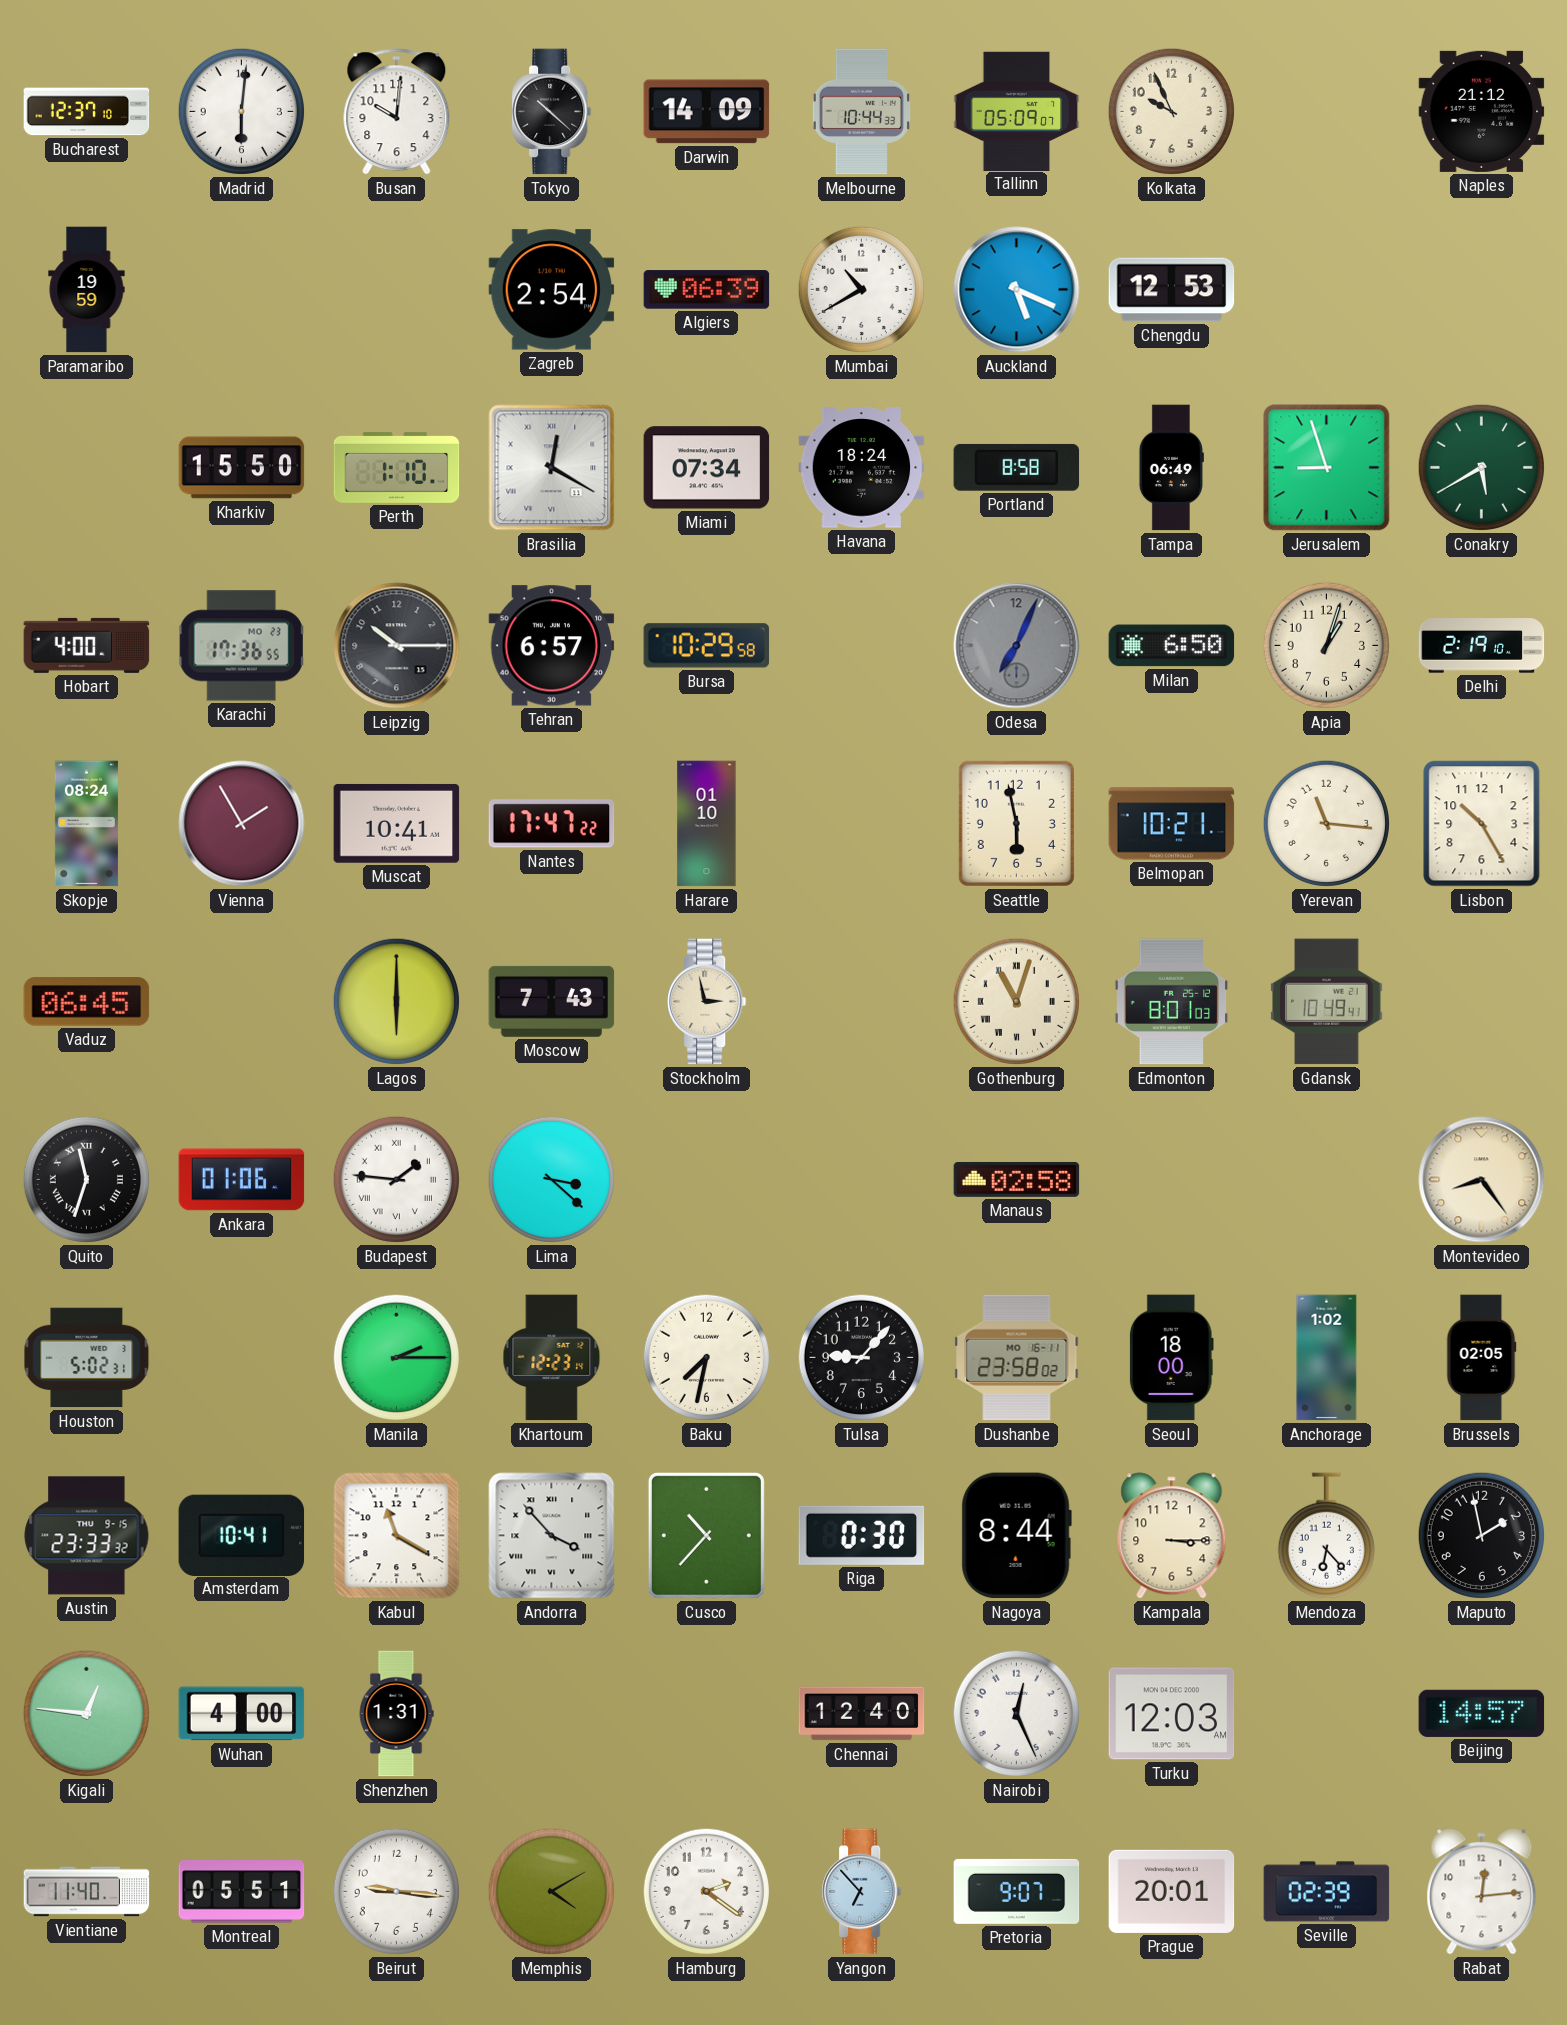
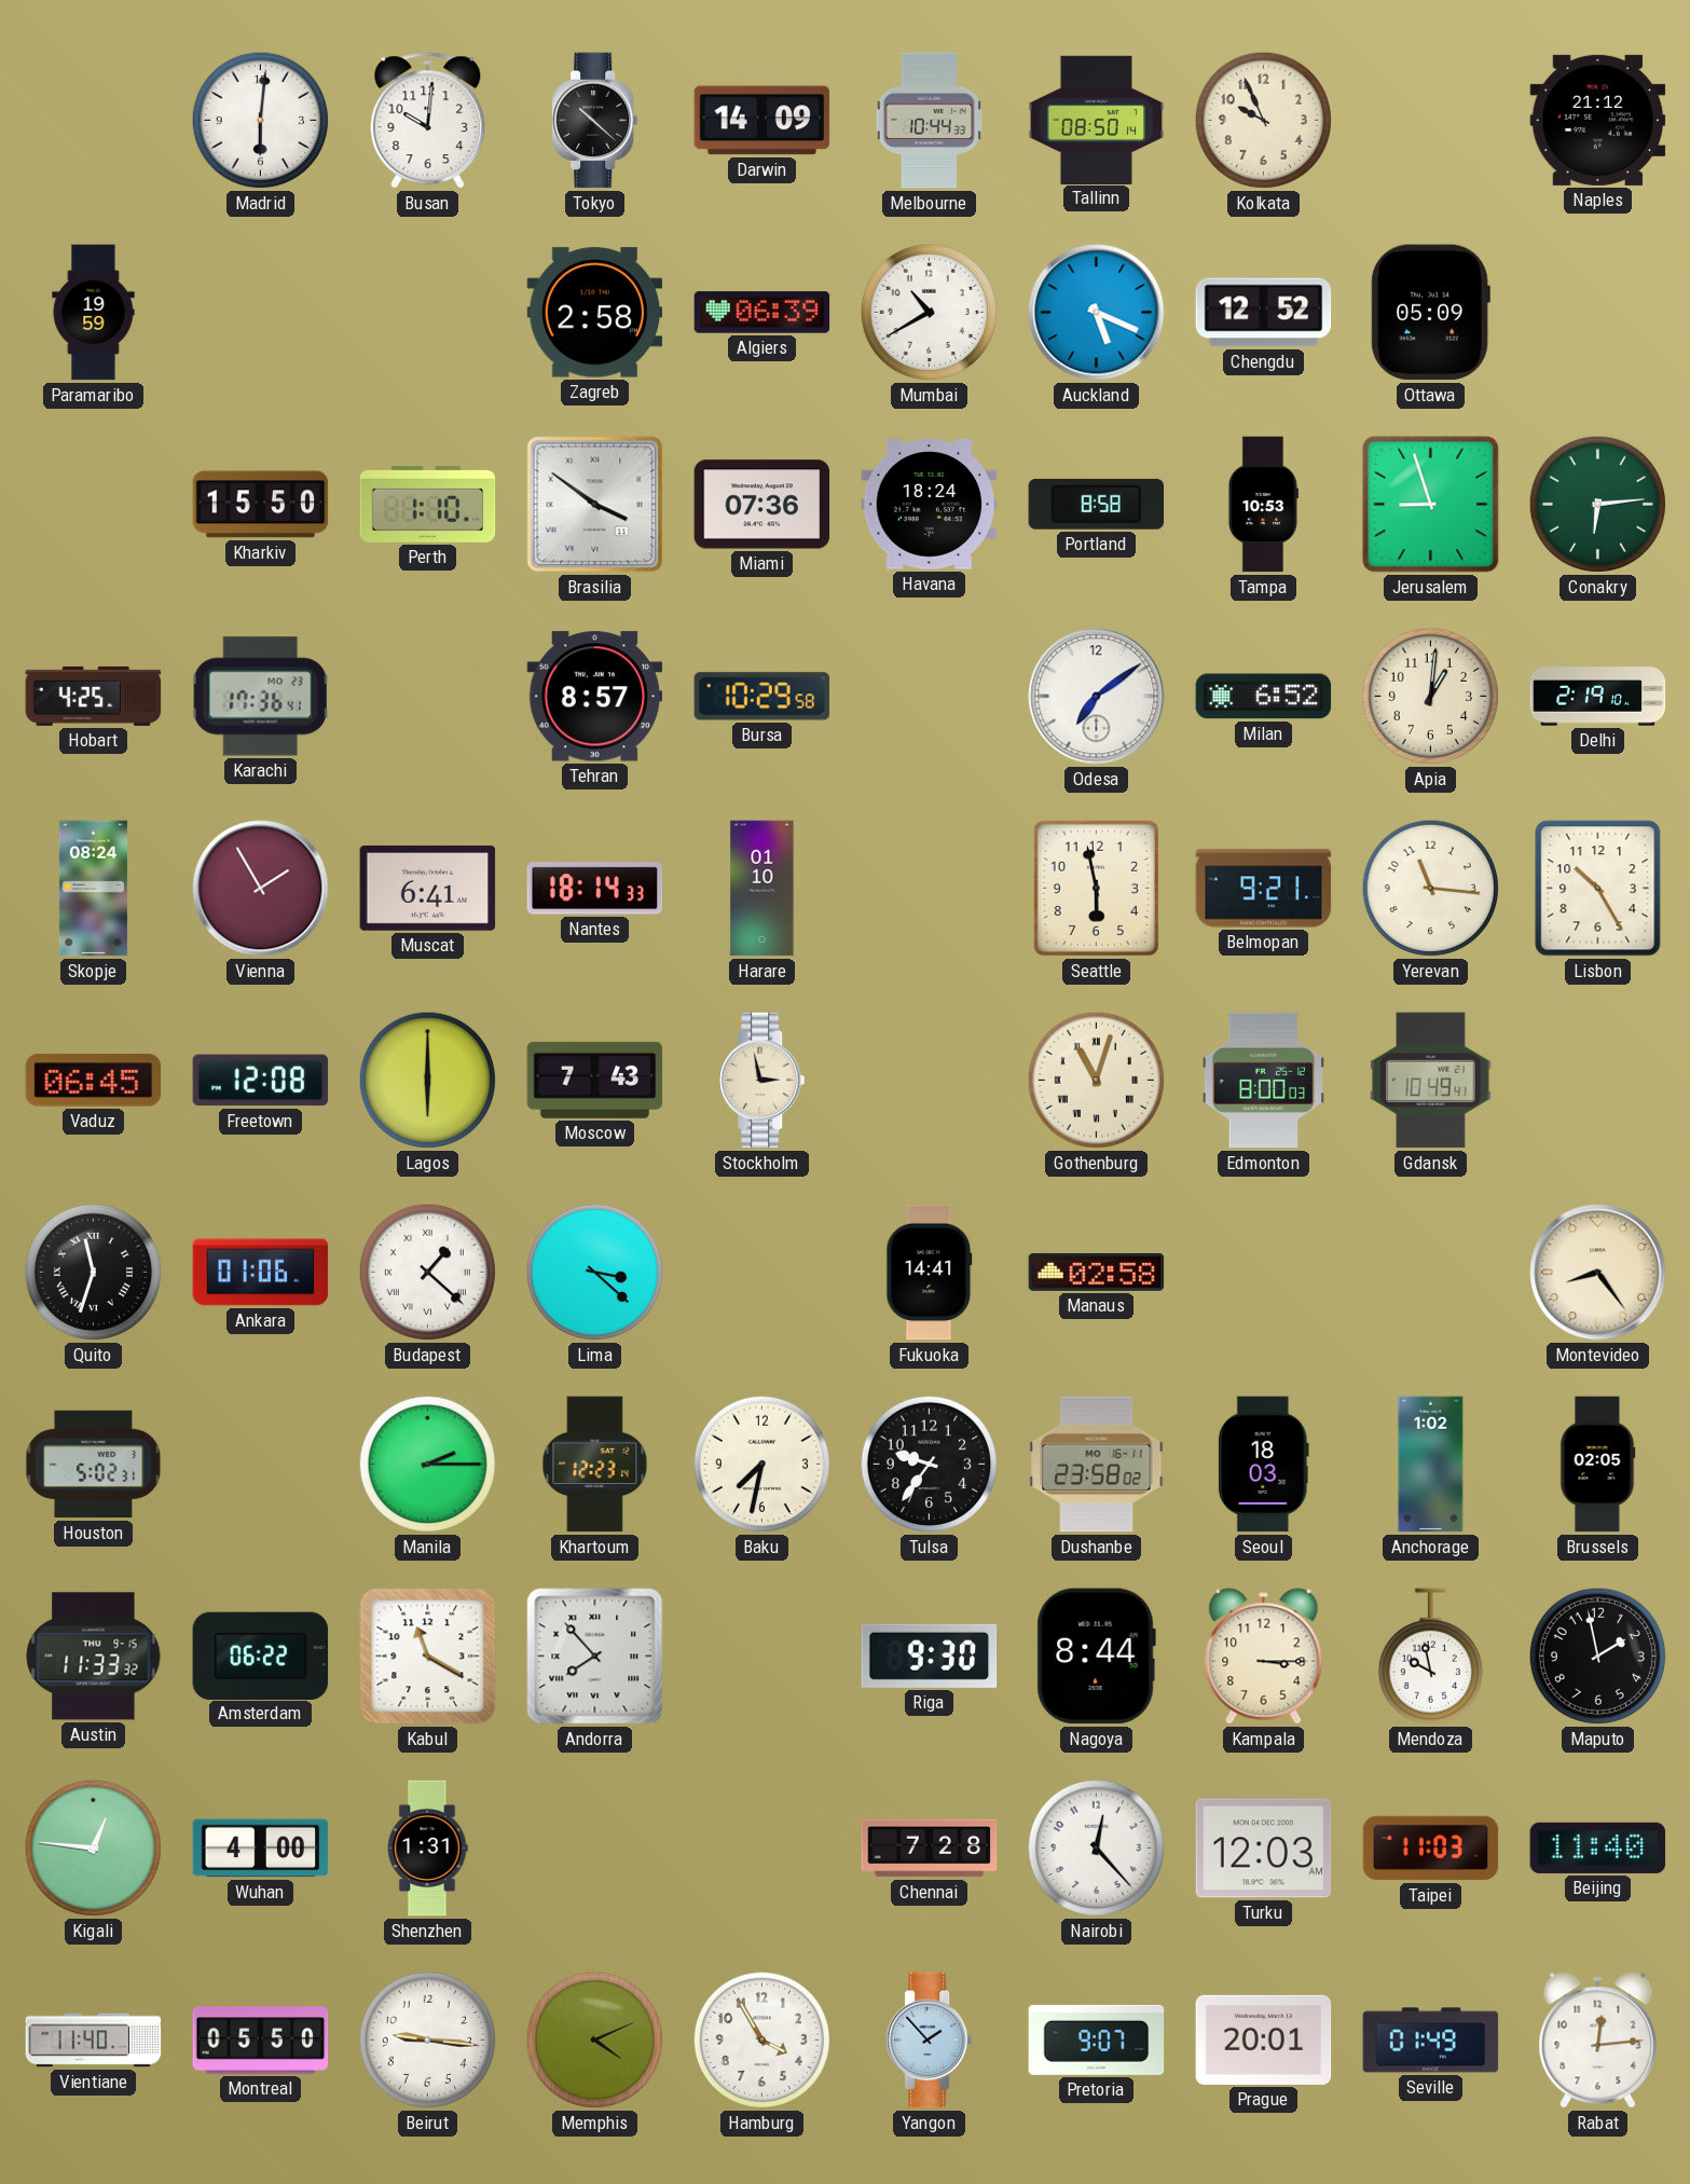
Bucharest: 12:37 -> none
Tallinn: 05:09 -> 08:50
Zagreb: 2:54 -> 2:58
Chengdu: 12:53 -> 12:52
Ottawa: none -> 05:09
Brasilia: 12:20 -> 3:51
Miami: 07:34 -> 07:36
Tampa: 06:49 -> 10:53
Conakry: 5:40 -> 6:14
Hobart: 4:00 -> 4:25
Karachi: 17:36:55 -> 17:36:41
Leipzig: 10:15 -> none
Tehran: 6:57 -> 8:57
Odesa: 7:04 -> 7:09
Odesa dial: grey -> white
Milan: 6:50 -> 6:52
Apia: 1:03 -> 1:01
Muscat: 10:41 -> 6:41
Nantes: 17:47 -> 18:14
Belmopan: 10:21 -> 9:21
Freetown: none -> 12:08
Edmonton: 8:01 -> 8:00
Budapest: 1:46 -> 1:22
Fukuoka: none -> 14:41
Tulsa: 9:07 -> 9:36
Seoul: 18:00 -> 18:03
Austin: 23:33 -> 11:33
Amsterdam: 10:41 -> 06:22
Andorra: 3:53 -> 7:53
Cusco: 10:37 -> none
Riga: 0:30 -> 9:30
Mendoza: 6:23 -> 9:58
Chennai: 12:40 -> 7:28
Nairobi: 12:26 -> 12:23
Taipei: none -> 11:03
Beijing: 14:57 -> 11:40
Montreal: 05:51 -> 05:50
Memphis: 4:10 -> 4:11
Hamburg: 2:21 -> 3:55
Yangon: 6:53 -> 1:53
Seville: 02:39 -> 01:49
